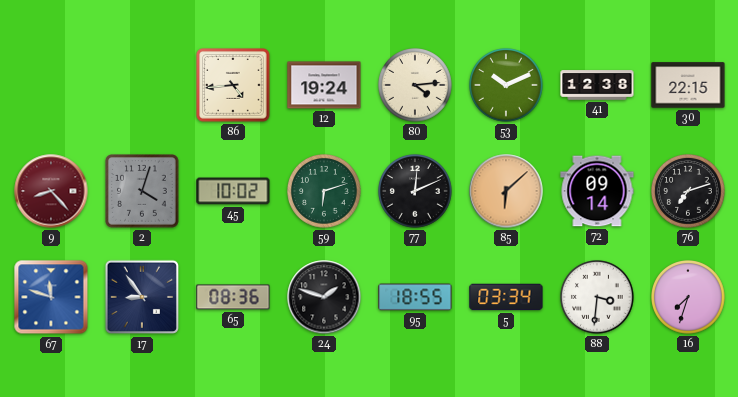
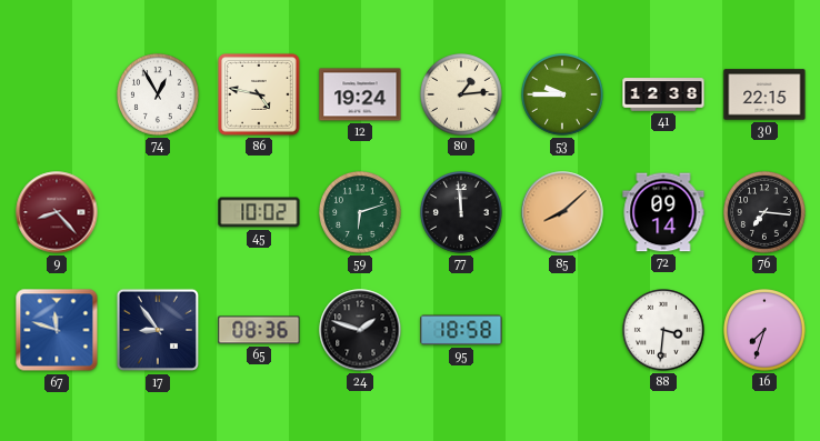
74: none -> 12:55
86: 4:44 -> 4:47
80: 4:14 -> 1:14
53: 10:11 -> 9:45
2: 4:03 -> none
77: 12:11 -> 11:59
85: 6:08 -> 8:08
76: 7:12 -> 7:16
95: 18:55 -> 18:58
5: 03:34 -> none
